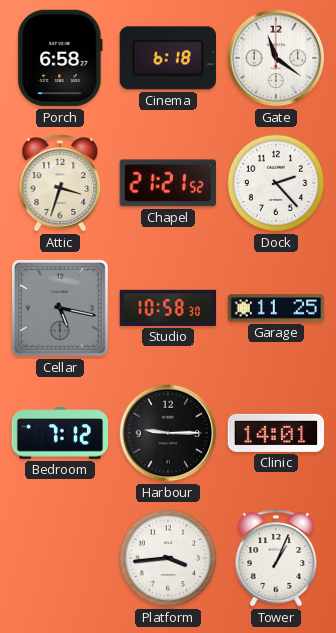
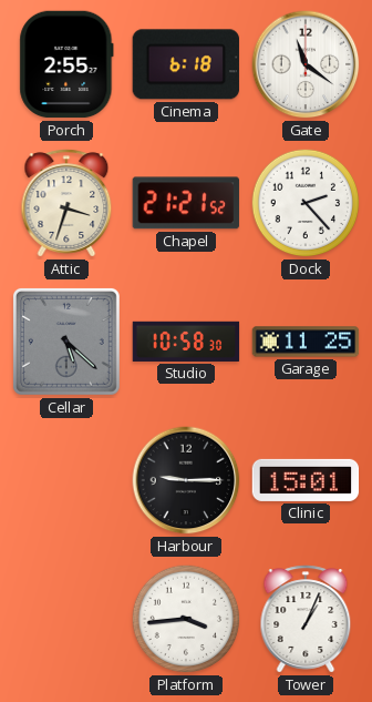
Porch: 6:58 -> 2:55
Cellar: 5:17 -> 5:22
Bedroom: 7:12 -> none
Clinic: 14:01 -> 15:01
